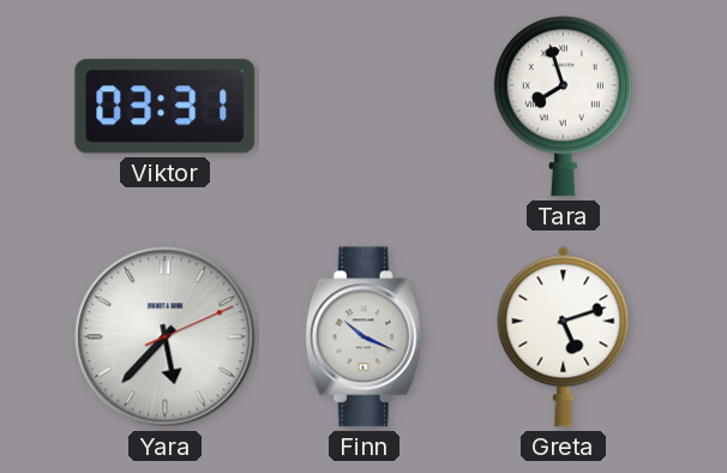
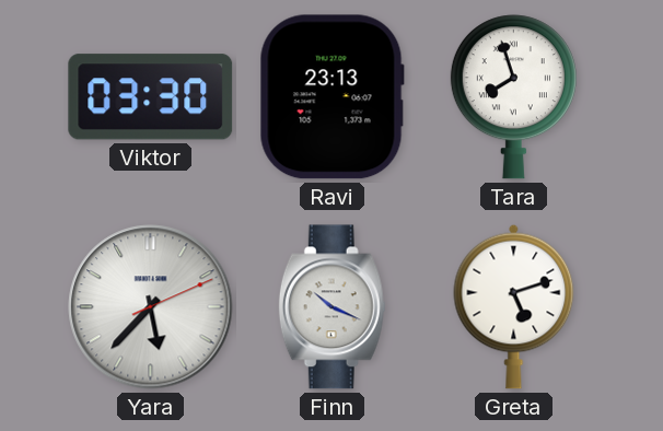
Viktor: 03:31 -> 03:30
Ravi: none -> 23:13
